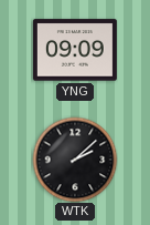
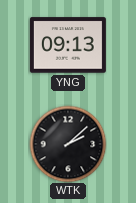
YNG: 09:09 -> 09:13
